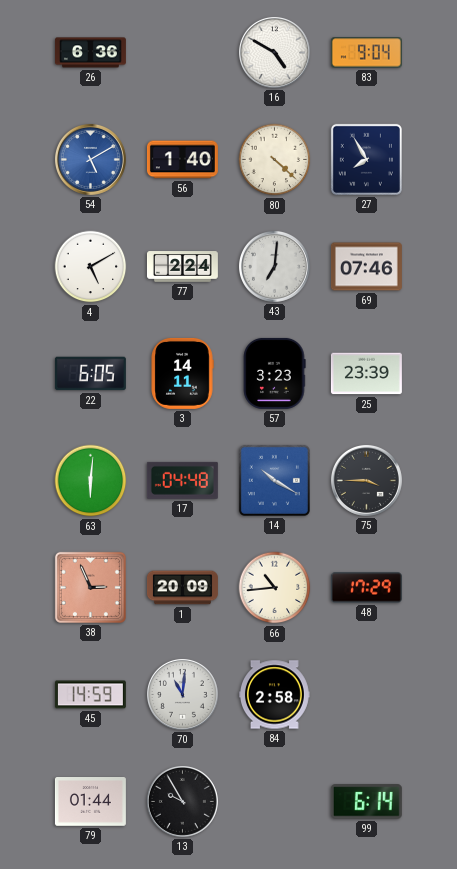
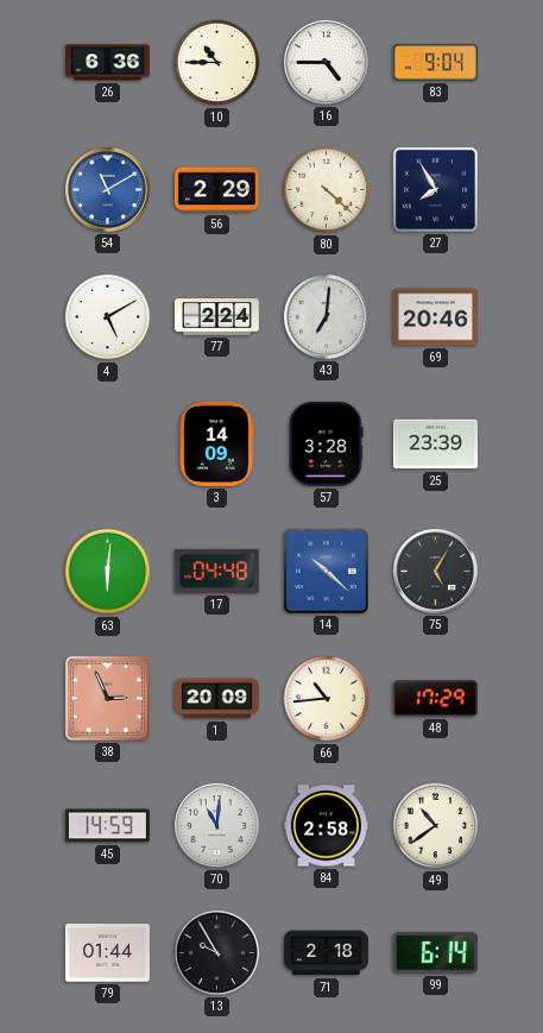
10: none -> 10:45
16: 4:50 -> 4:45
54: 5:10 -> 11:10
56: 1:40 -> 2:29
69: 07:46 -> 20:46
22: 6:05 -> none
3: 14:11 -> 14:09
57: 3:23 -> 3:28
14: 10:20 -> 10:22
75: 3:45 -> 5:05
49: none -> 10:39
71: none -> 2:18
